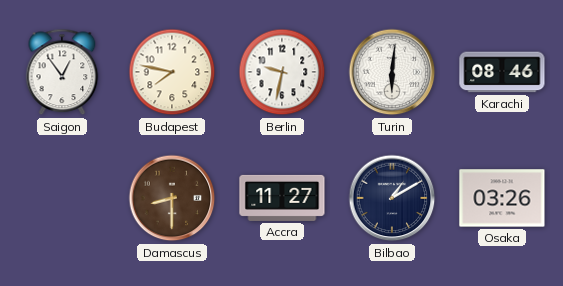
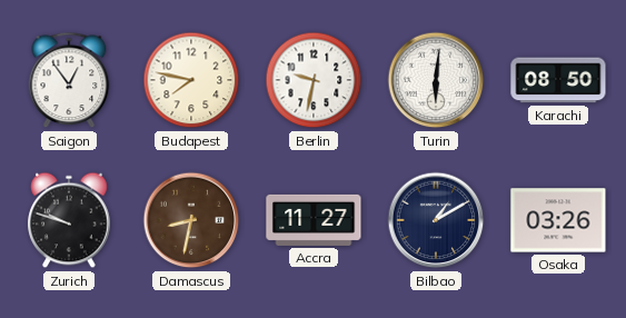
Karachi: 08:46 -> 08:50
Zurich: none -> 9:48
Damascus: 8:30 -> 8:32
